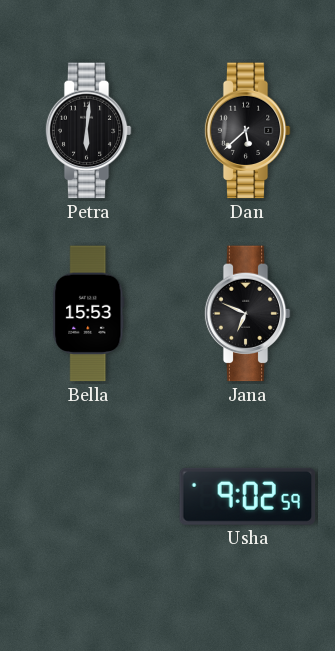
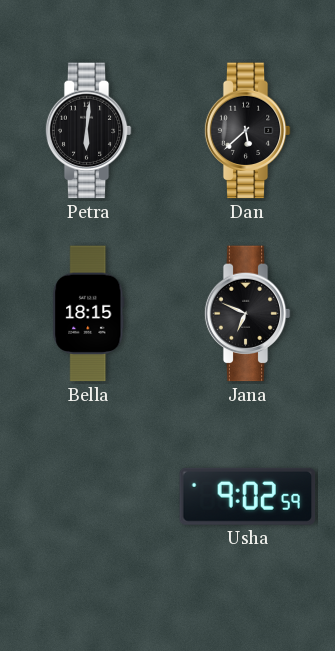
Bella: 15:53 -> 18:15
